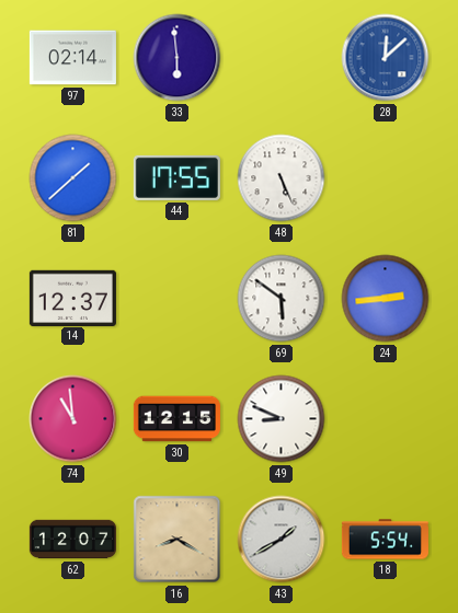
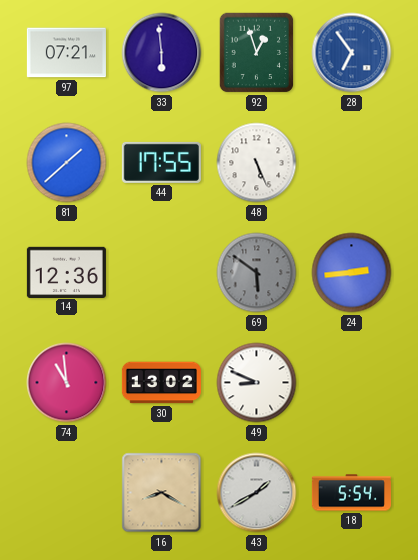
97: 02:14 -> 07:21
92: none -> 12:57
28: 12:08 -> 6:54
14: 12:37 -> 12:36
69 dial: white -> grey
30: 12:15 -> 13:02
62: 12:07 -> none
